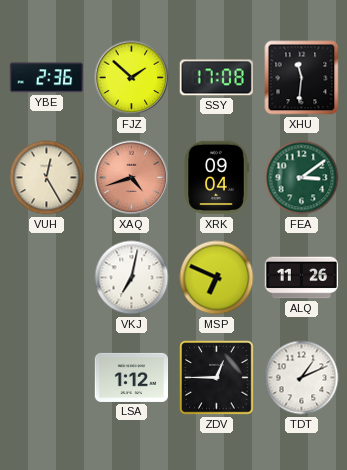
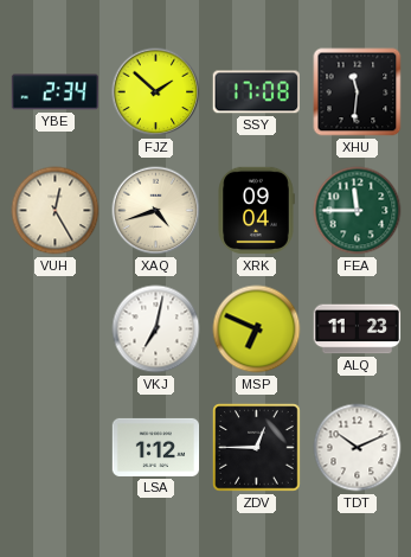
YBE: 2:36 -> 2:34
XAQ dial: salmon -> cream
FEA: 3:09 -> 11:45
ALQ: 11:26 -> 11:23
TDT: 1:11 -> 10:11
